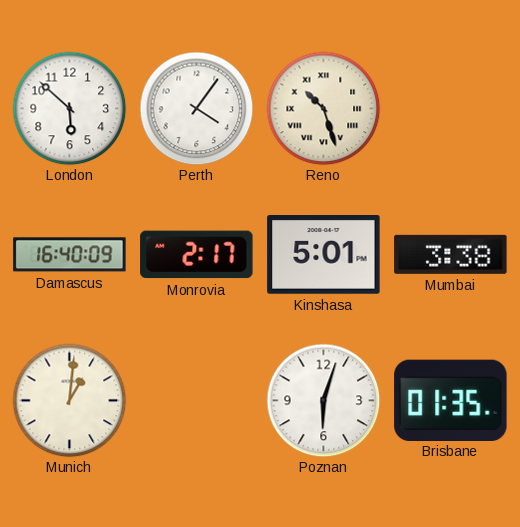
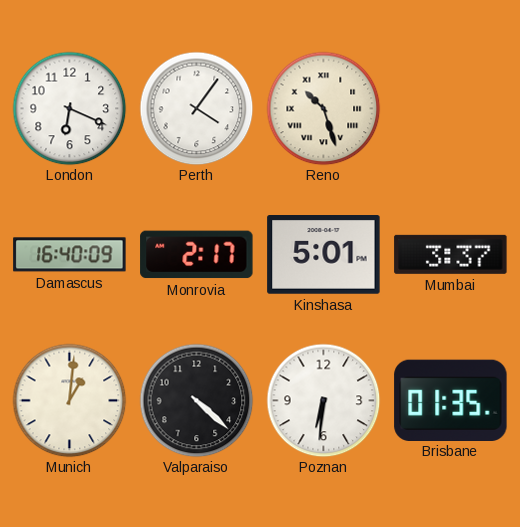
London: 5:52 -> 6:19
Mumbai: 3:38 -> 3:37
Valparaiso: none -> 4:22
Poznan: 6:03 -> 6:31
